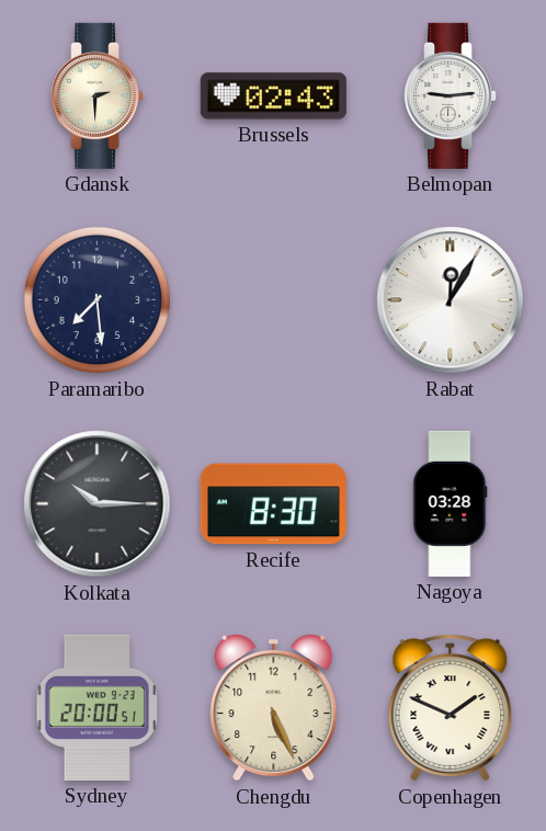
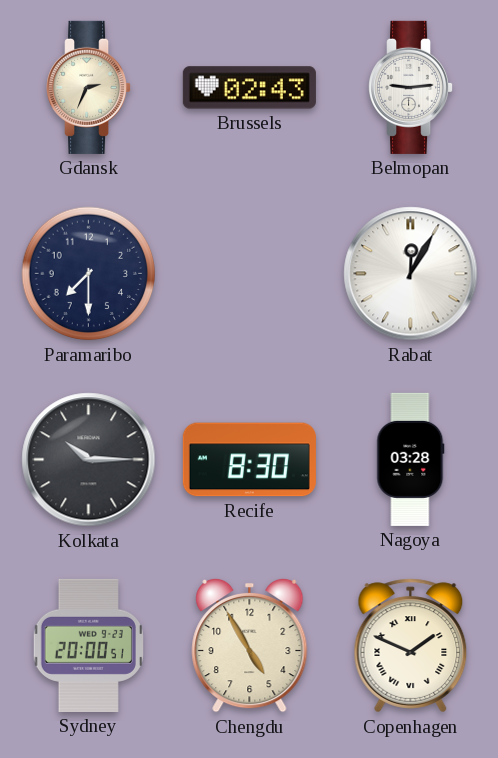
Gdansk: 2:30 -> 2:34
Paramaribo: 7:29 -> 7:30
Chengdu: 5:26 -> 4:55
